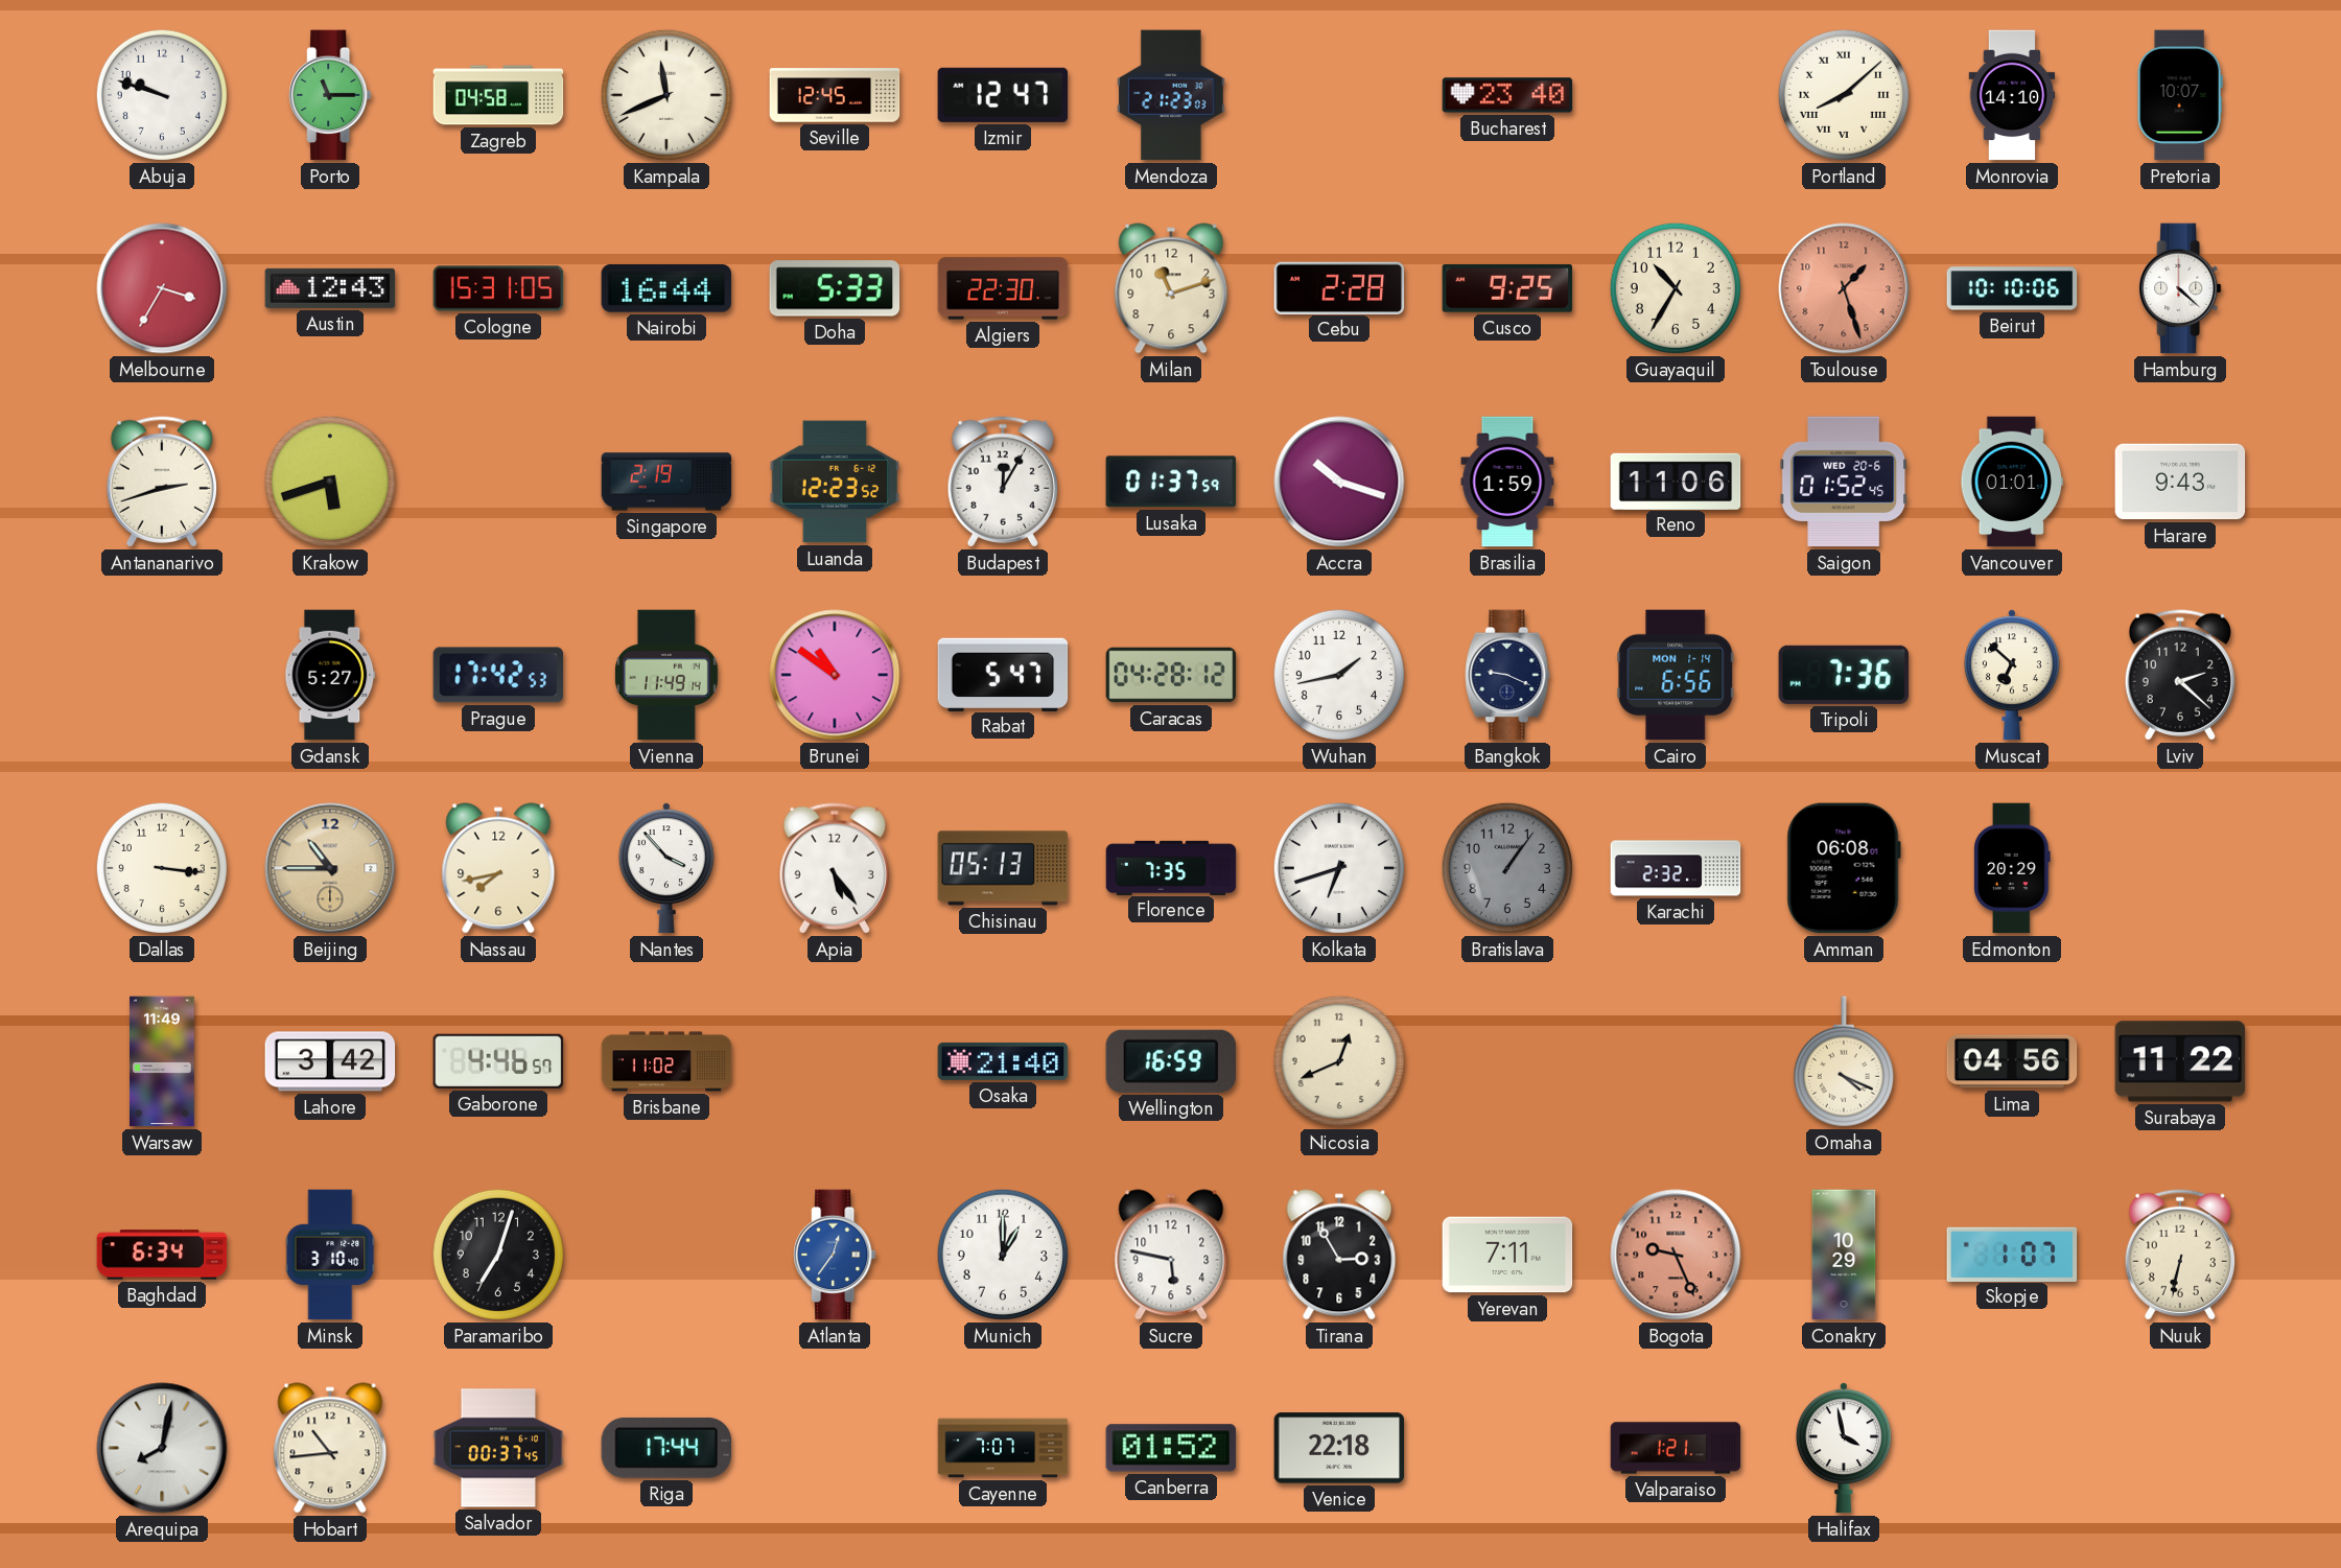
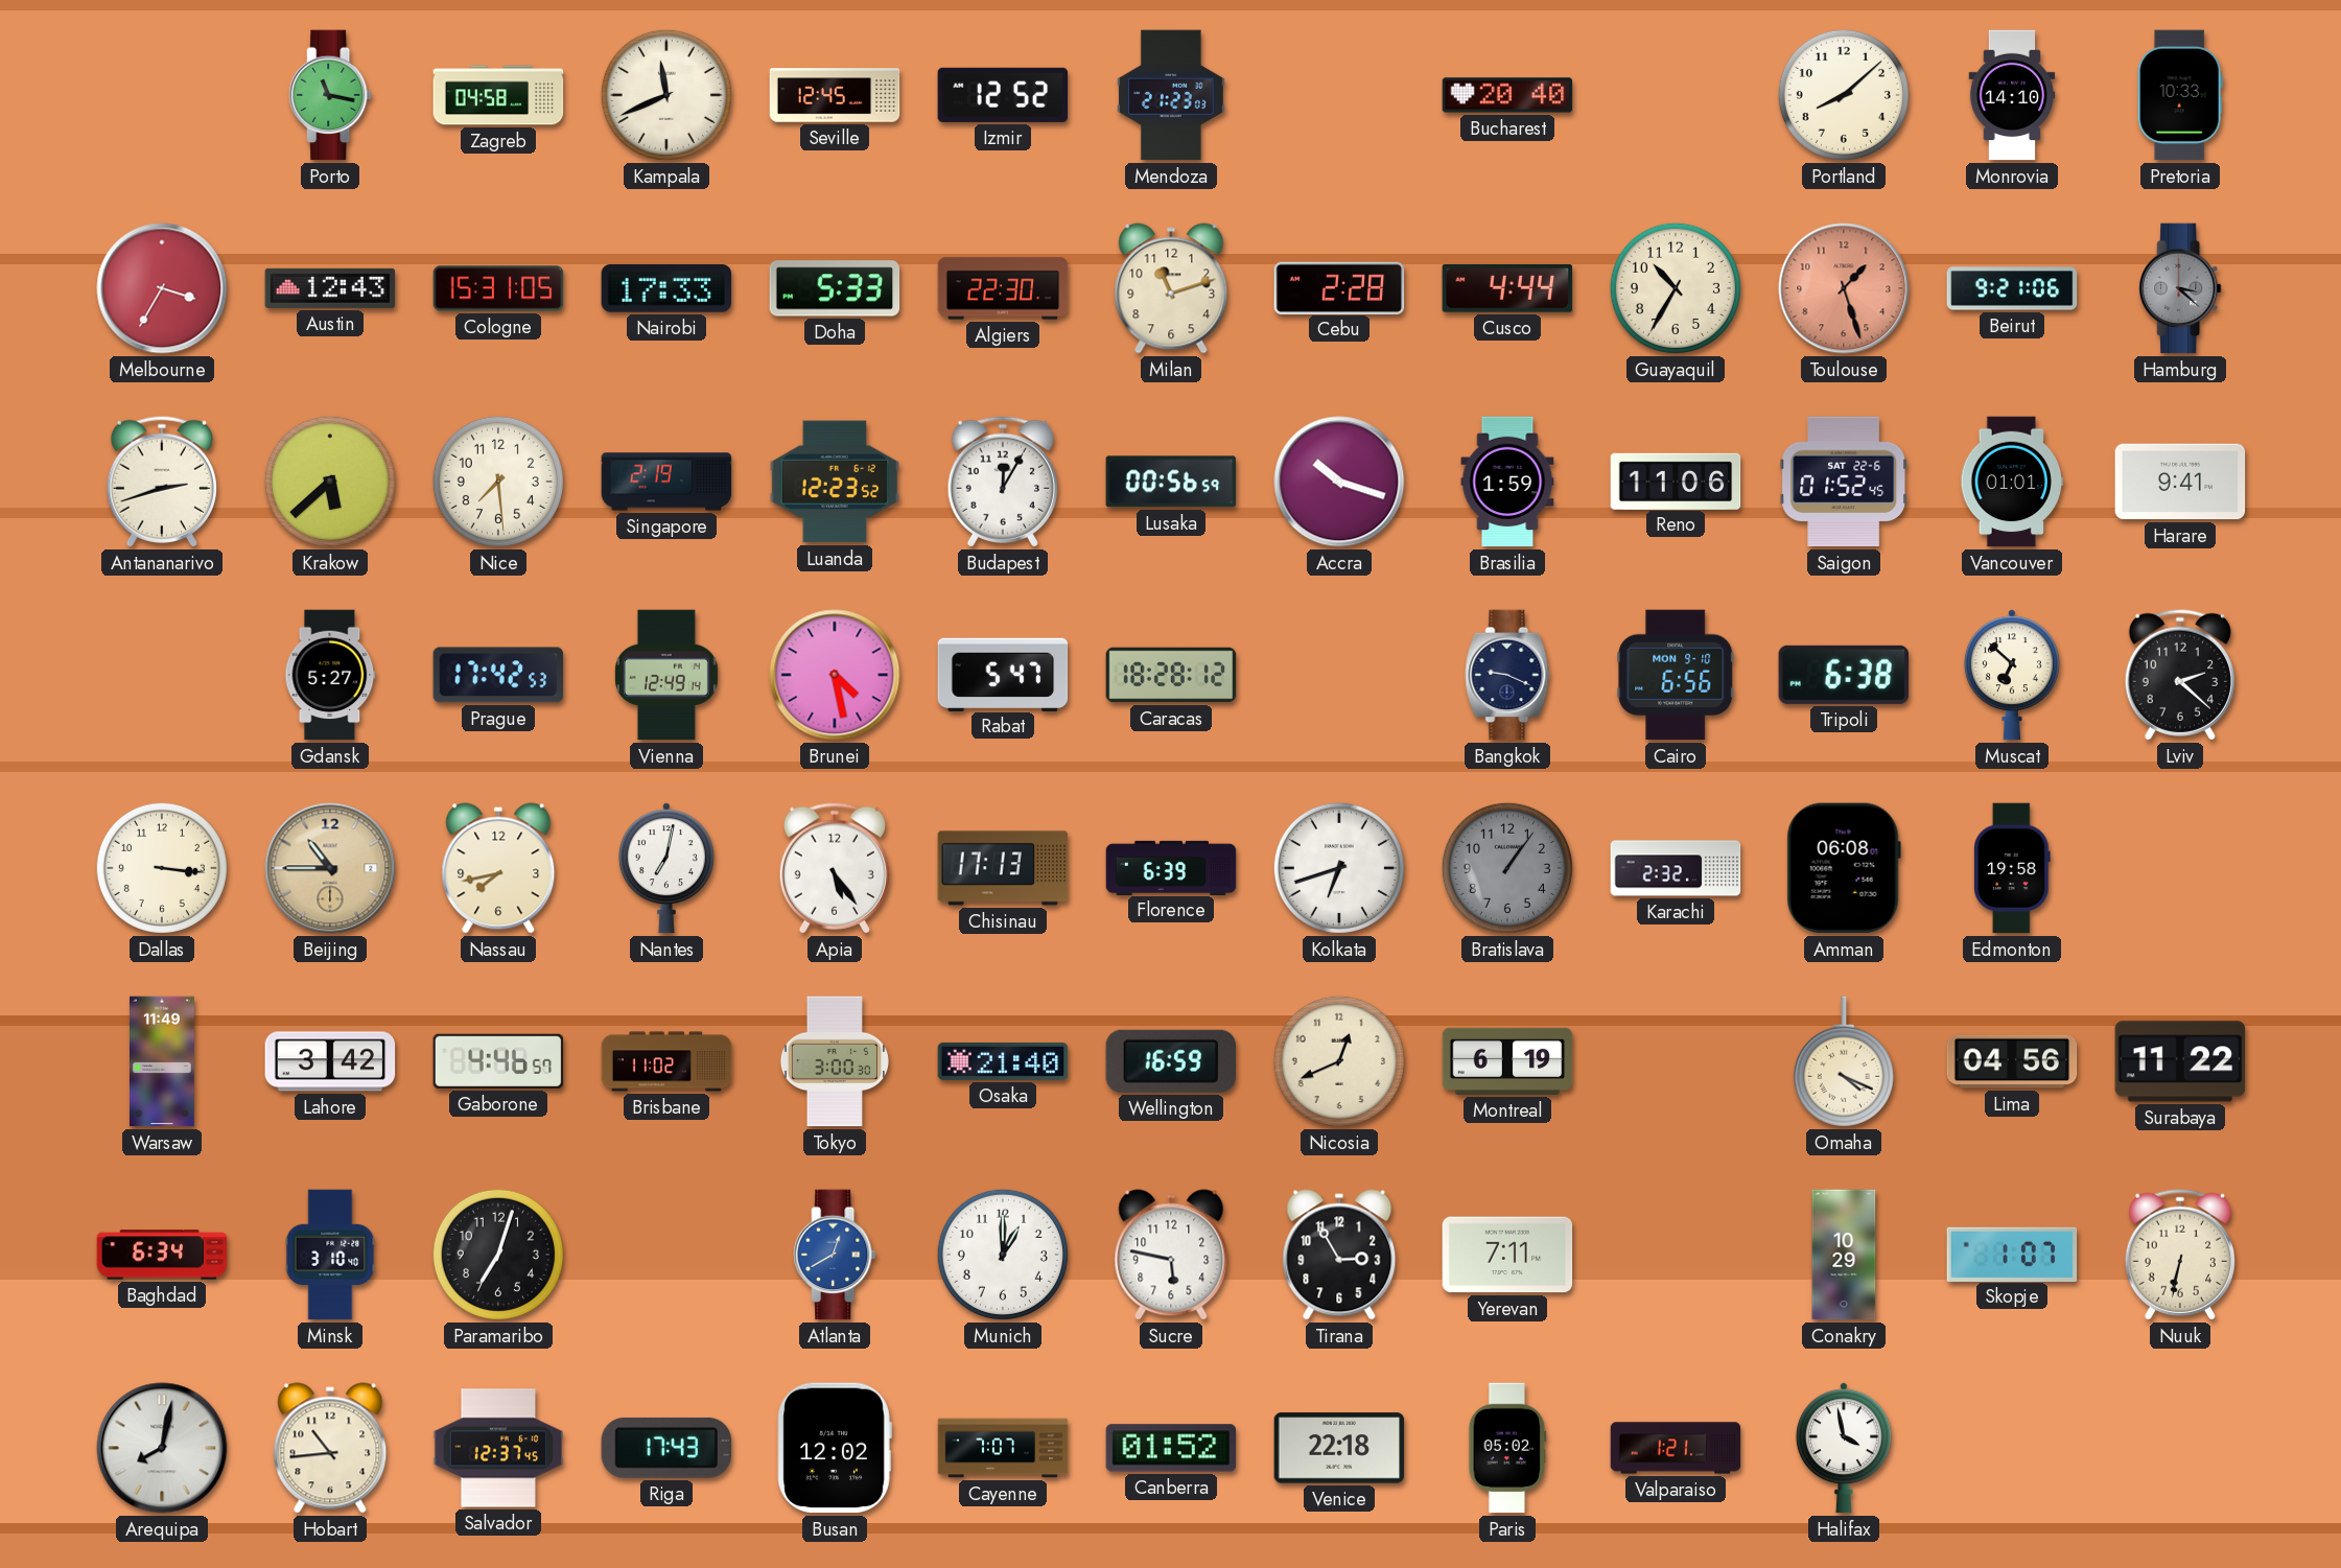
Abuja: 9:48 -> none
Porto: 11:15 -> 11:17
Izmir: 12:47 -> 12:52
Bucharest: 23:40 -> 20:40
Portland numerals: Roman -> Arabic
Pretoria: 10:07 -> 10:33
Nairobi: 16:44 -> 17:33
Cusco: 9:25 -> 4:44
Beirut: 10:10 -> 9:21
Hamburg: 4:22 -> 3:22
Hamburg dial: white -> grey
Krakow: 5:42 -> 5:38
Nice: none -> 7:29
Lusaka: 01:37 -> 00:56
Saigon date: WED 20-6 -> SAT 22-6
Harare: 9:43 -> 9:41
Vienna: 11:49 -> 12:49
Brunei: 10:51 -> 4:28
Caracas: 04:28 -> 18:28
Wuhan: 1:43 -> none
Cairo date: MON 1-14 -> MON 9-10
Tripoli: 7:36 -> 6:38
Nantes: 3:53 -> 7:02
Chisinau: 05:13 -> 17:13
Florence: 7:35 -> 6:39
Edmonton: 20:29 -> 19:58
Tokyo: none -> 3:00
Montreal: none -> 6:19
Atlanta: 12:36 -> 12:40
Bogota: 9:26 -> none
Salvador: 00:37 -> 12:37
Riga: 17:44 -> 17:43
Busan: none -> 12:02
Paris: none -> 05:02
